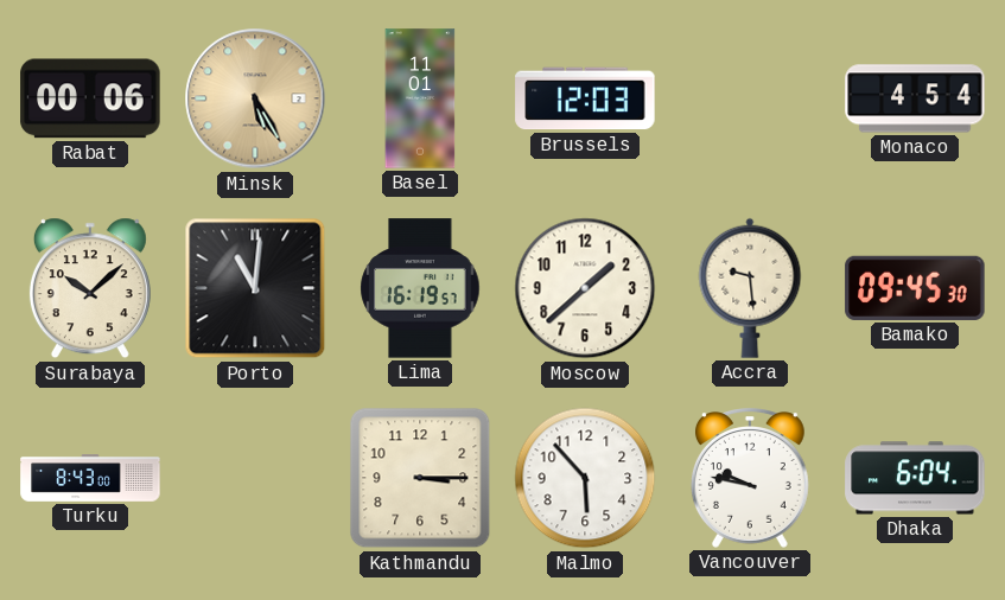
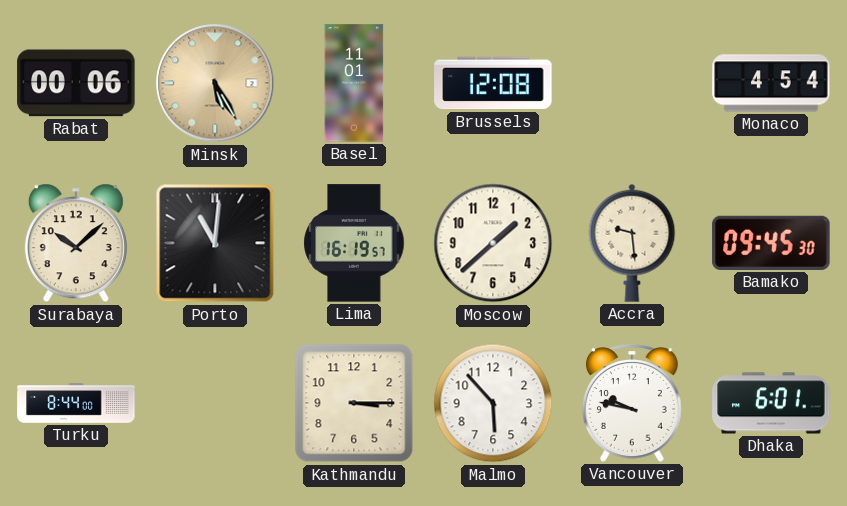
Brussels: 12:03 -> 12:08
Turku: 8:43 -> 8:44
Dhaka: 6:04 -> 6:01
